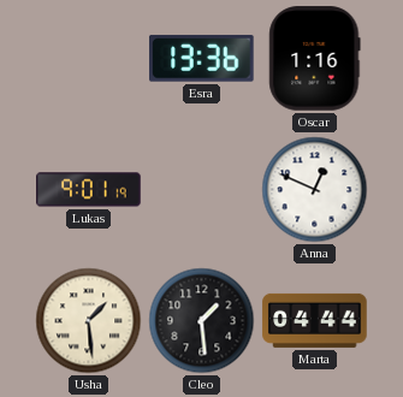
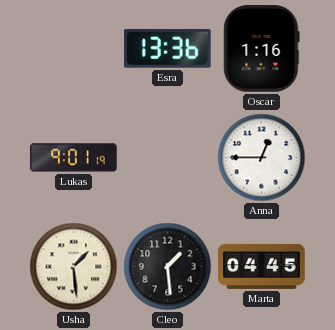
Anna: 12:49 -> 12:45
Marta: 04:44 -> 04:45
